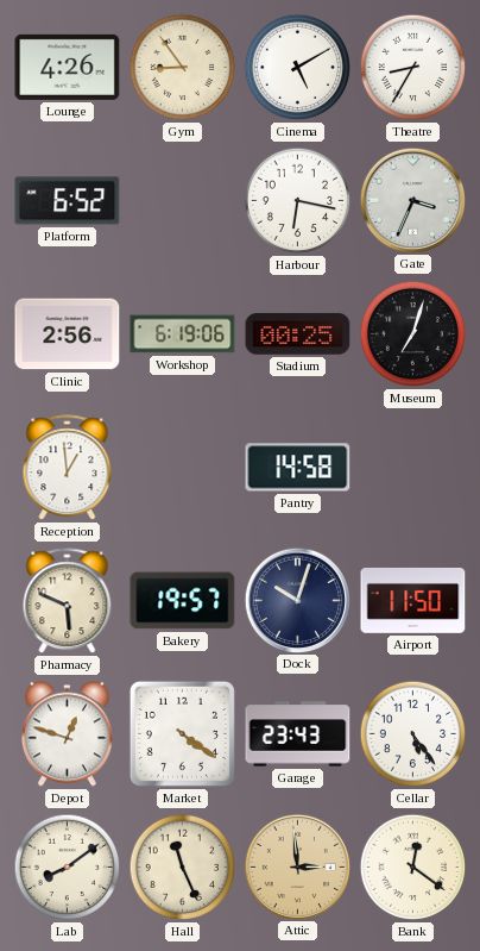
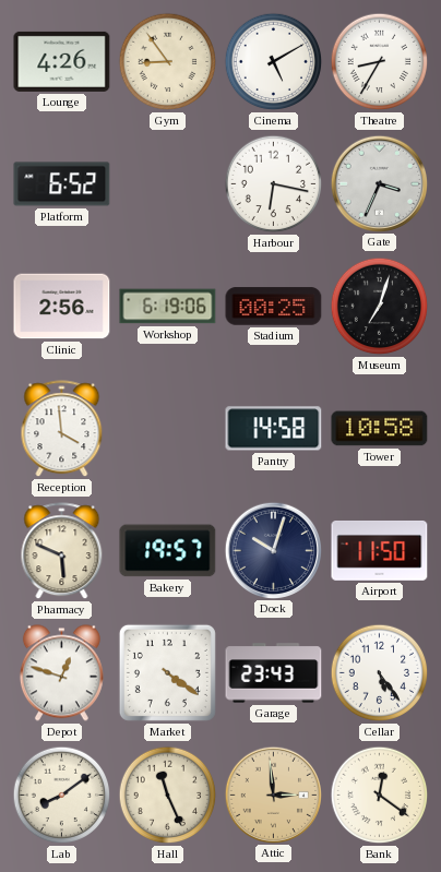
Reception: 12:59 -> 3:59
Tower: none -> 10:58
